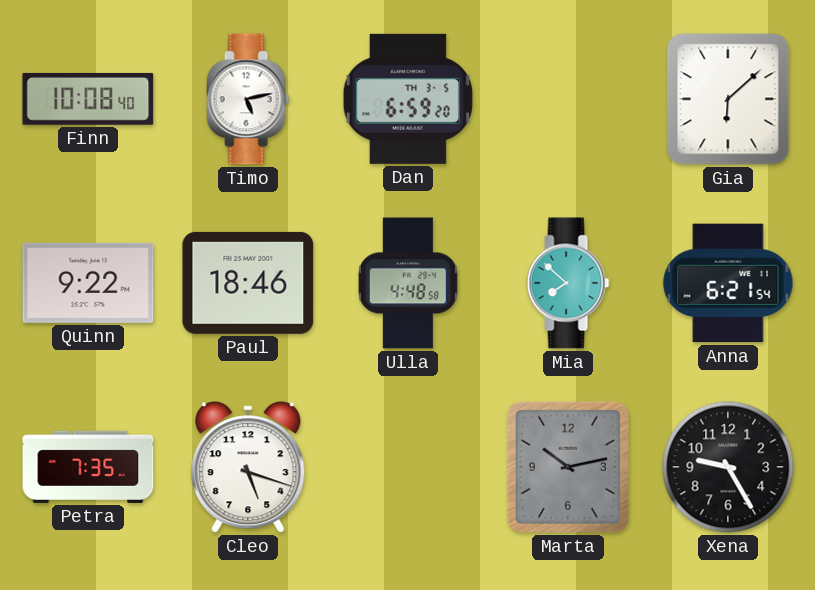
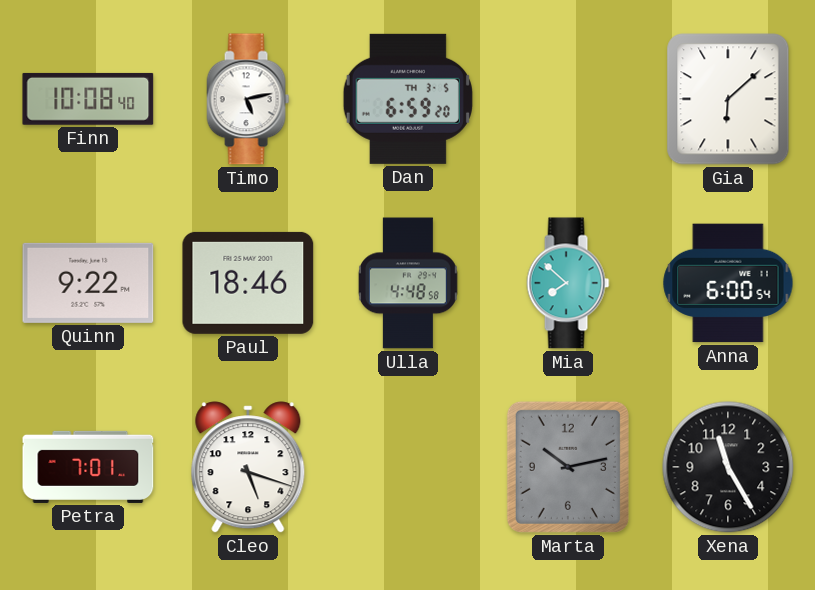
Anna: 6:21 -> 6:00
Petra: 7:35 -> 7:01
Xena: 9:25 -> 11:25
